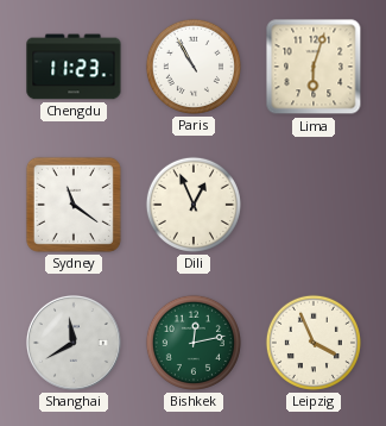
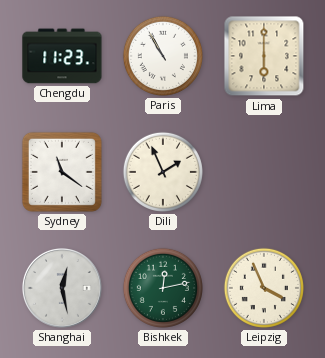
Lima: 6:03 -> 6:00
Dili: 12:56 -> 1:56
Shanghai: 11:40 -> 12:28
